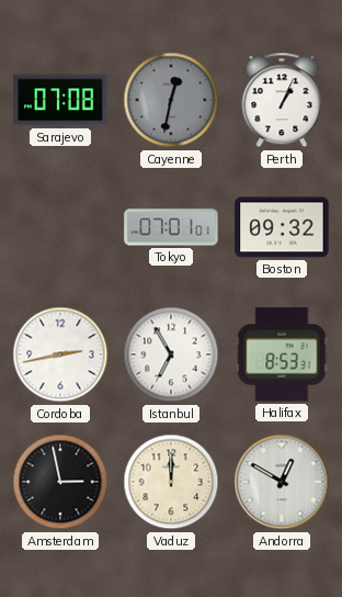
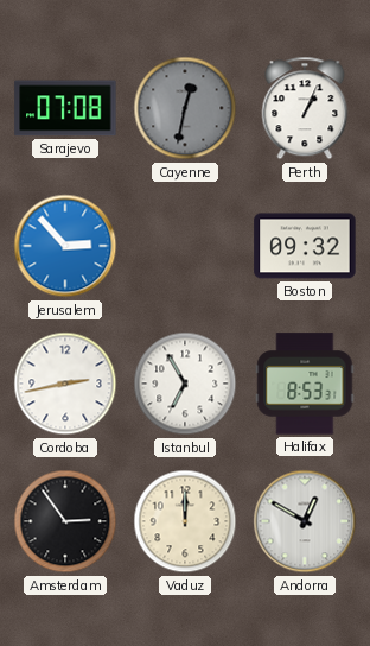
Jerusalem: none -> 2:53
Tokyo: 07:01 -> none
Amsterdam: 2:58 -> 2:54
